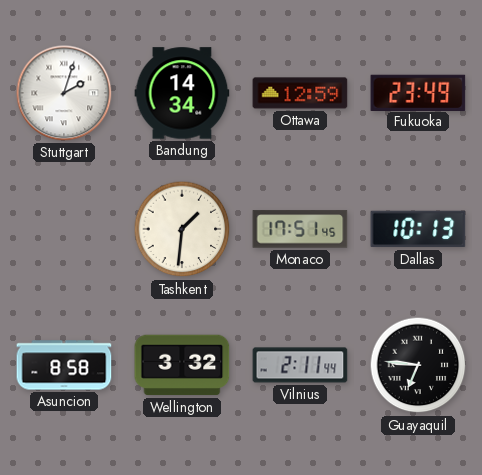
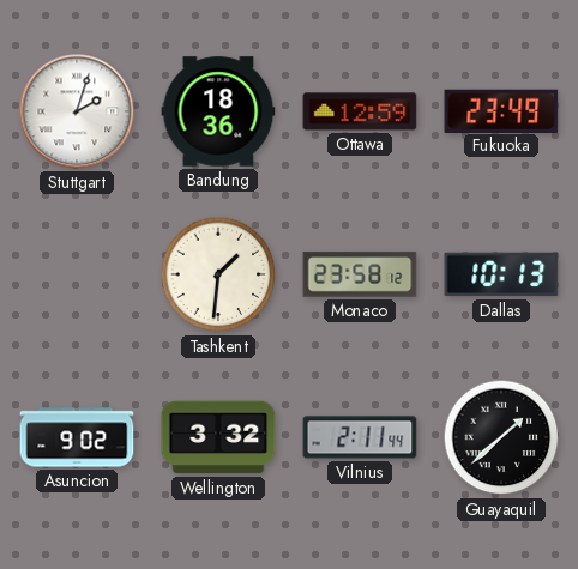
Bandung: 14:34 -> 18:36
Monaco: 17:51 -> 23:58
Asuncion: 8:58 -> 9:02
Guayaquil: 6:46 -> 1:38
